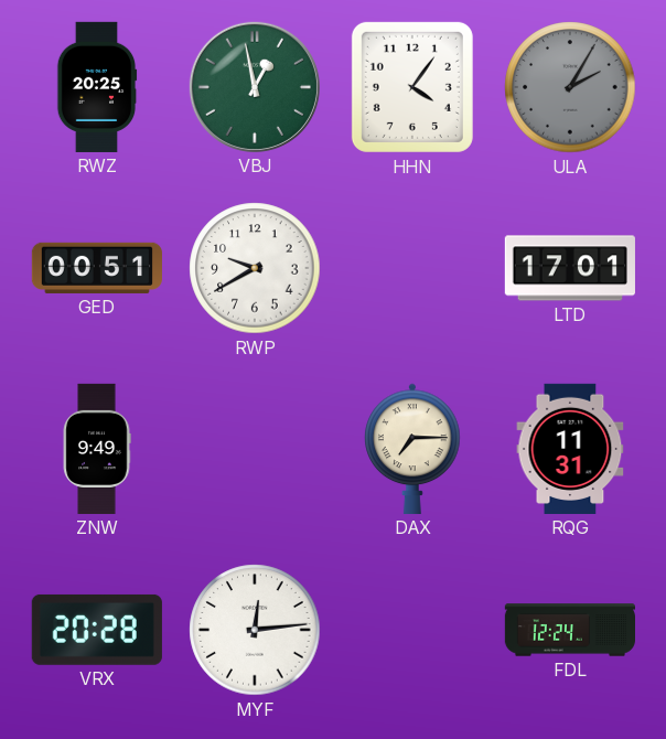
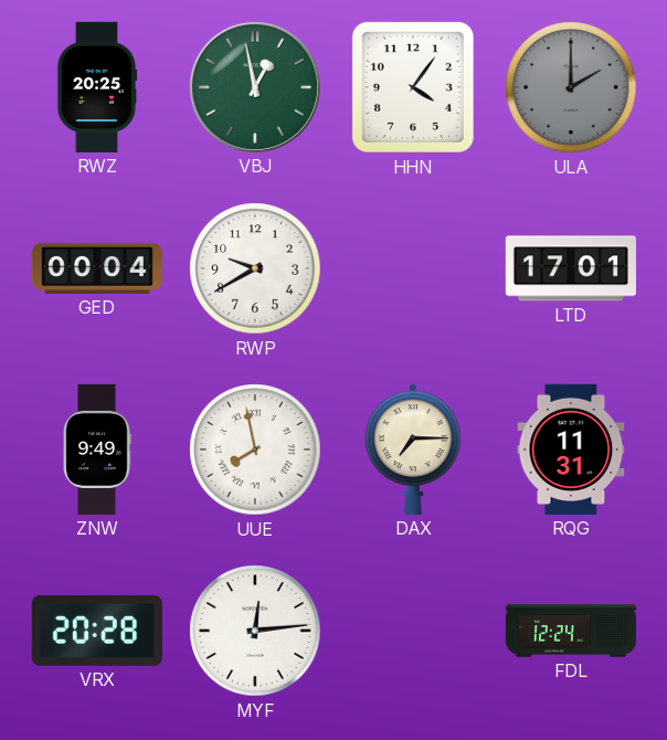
ULA: 2:05 -> 2:00
GED: 00:51 -> 00:04
UUE: none -> 7:58
